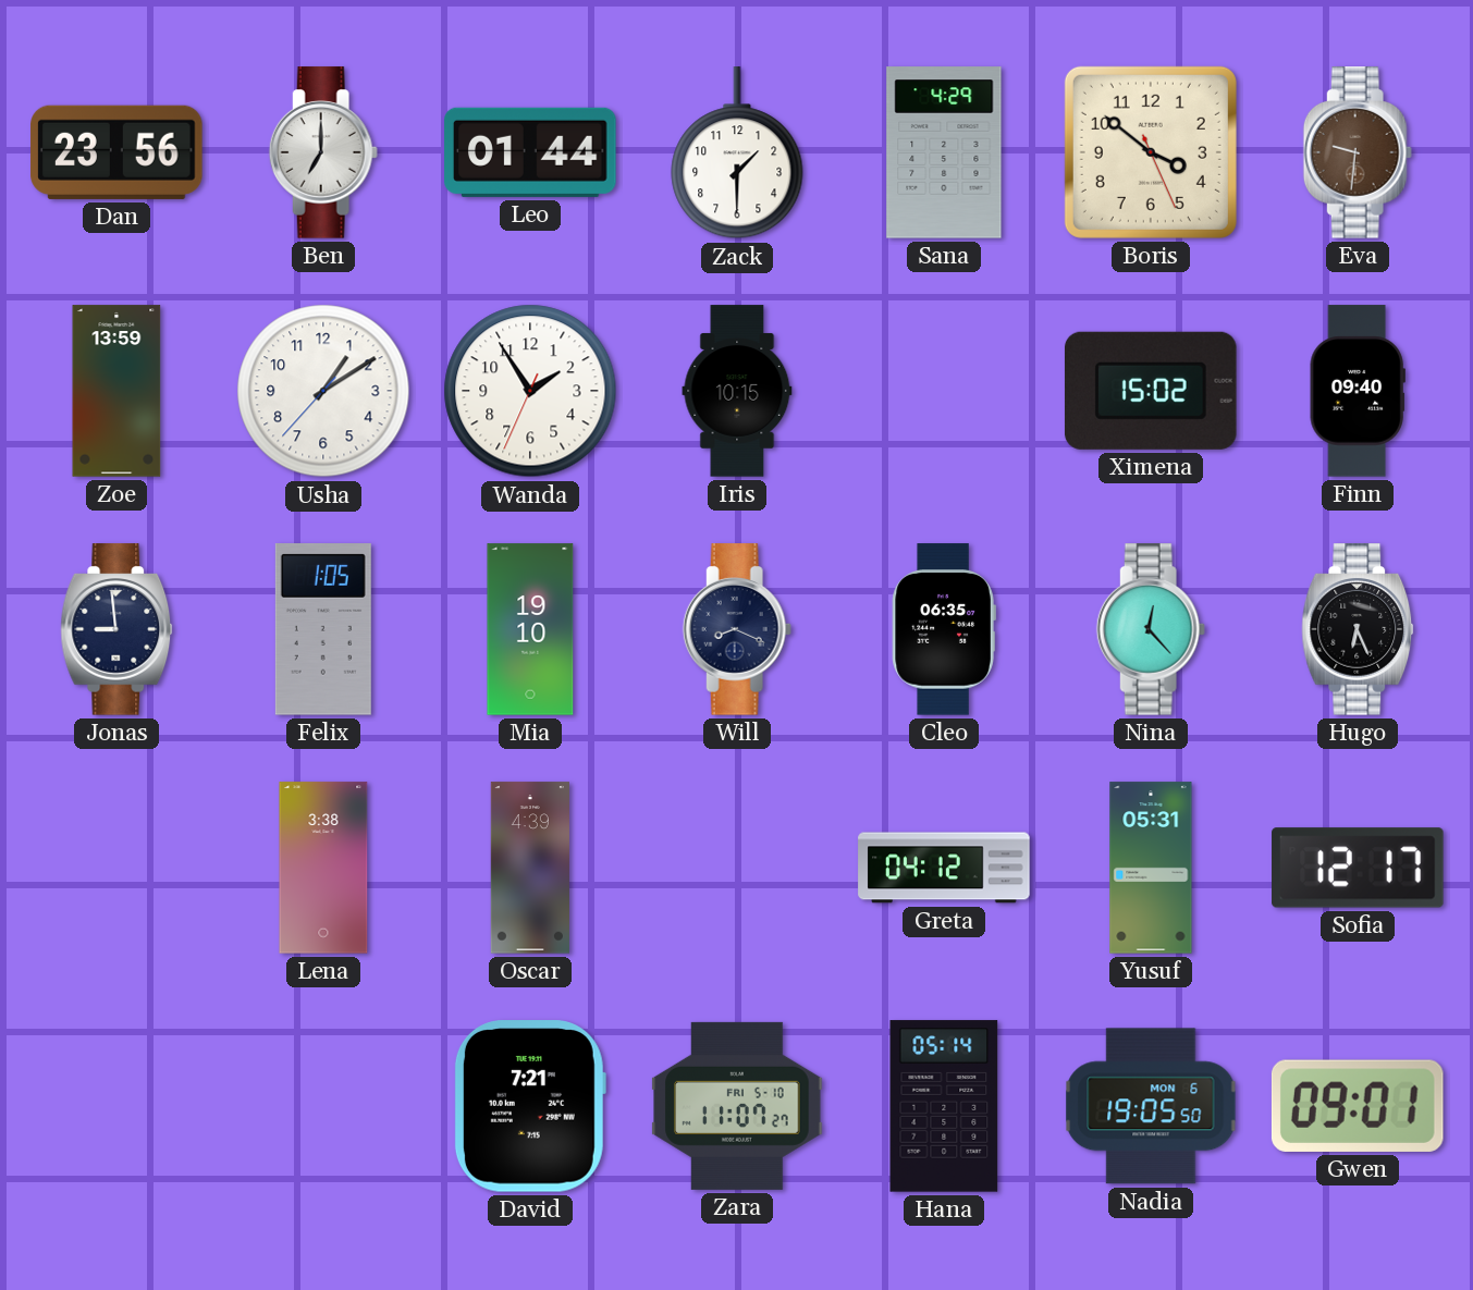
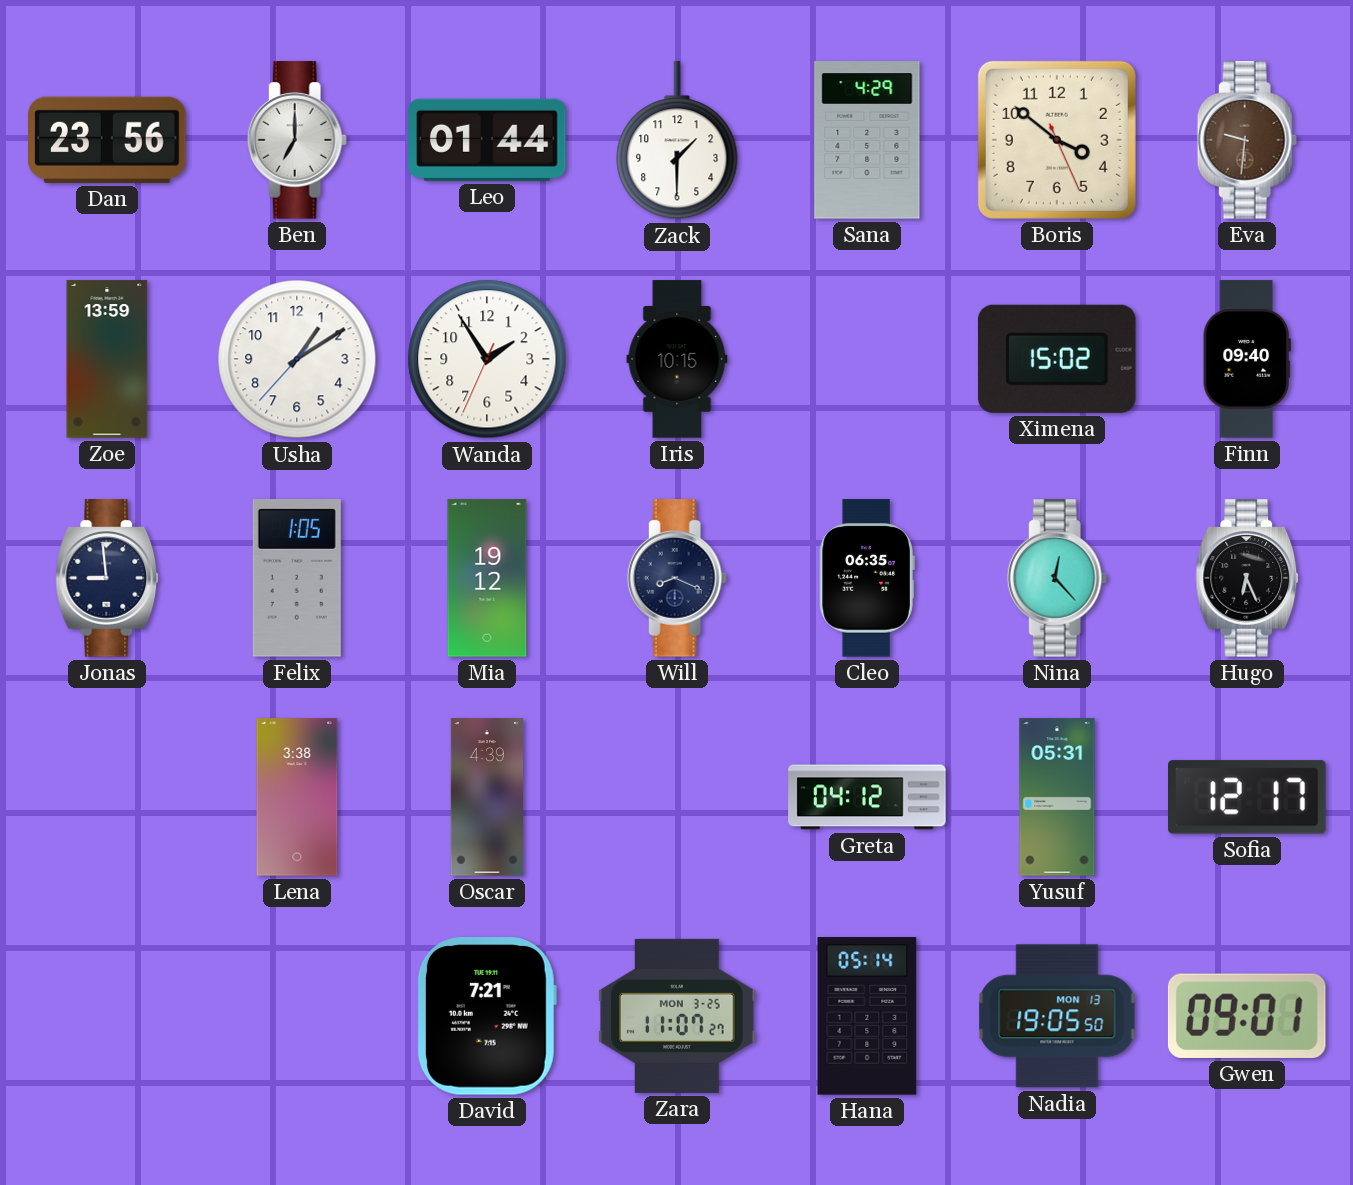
Mia: 19:10 -> 19:12
Zara date: FRI 5-10 -> MON 3-25
Nadia date: MON 6 -> MON 13
